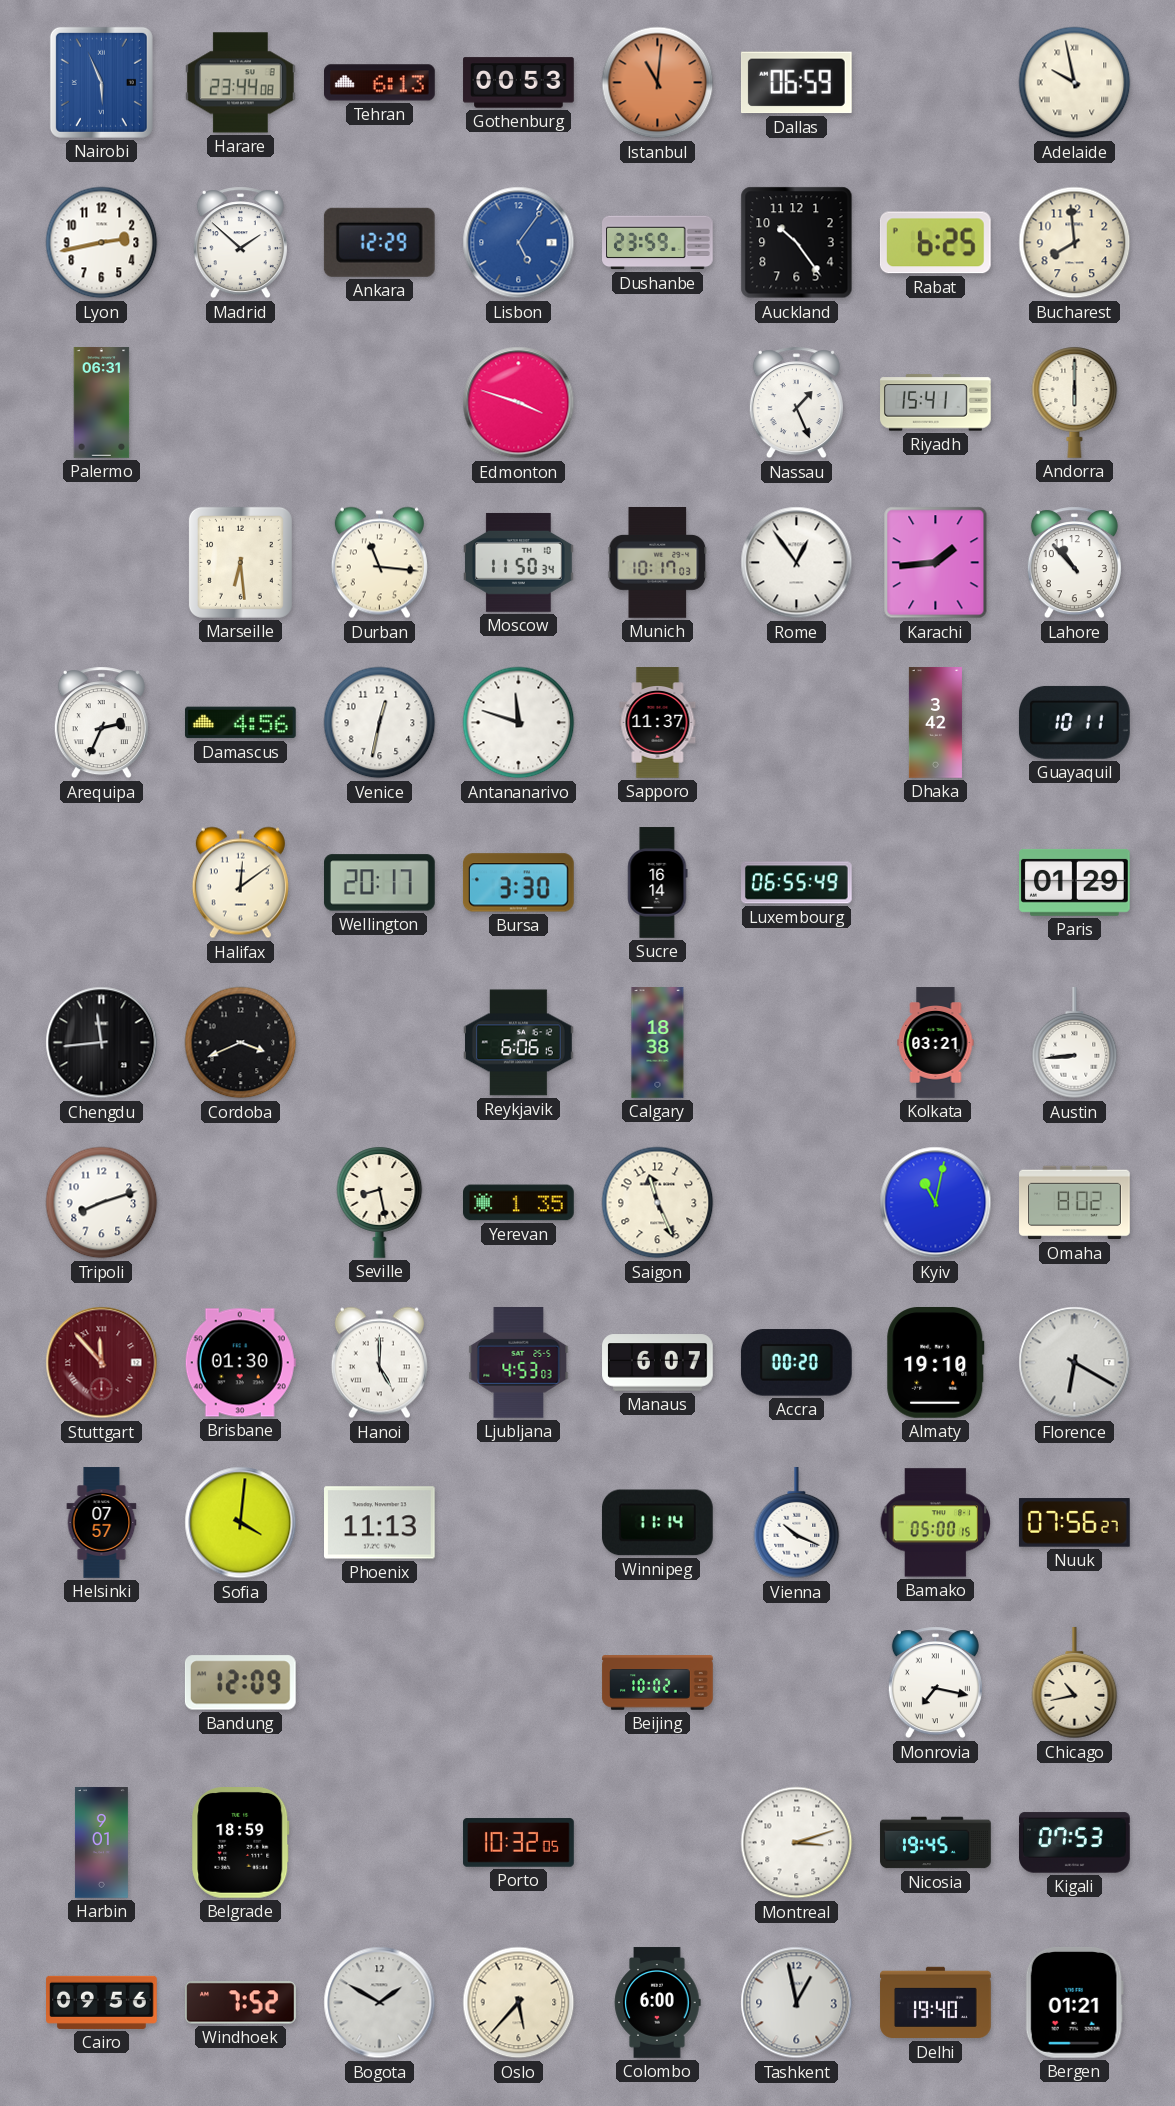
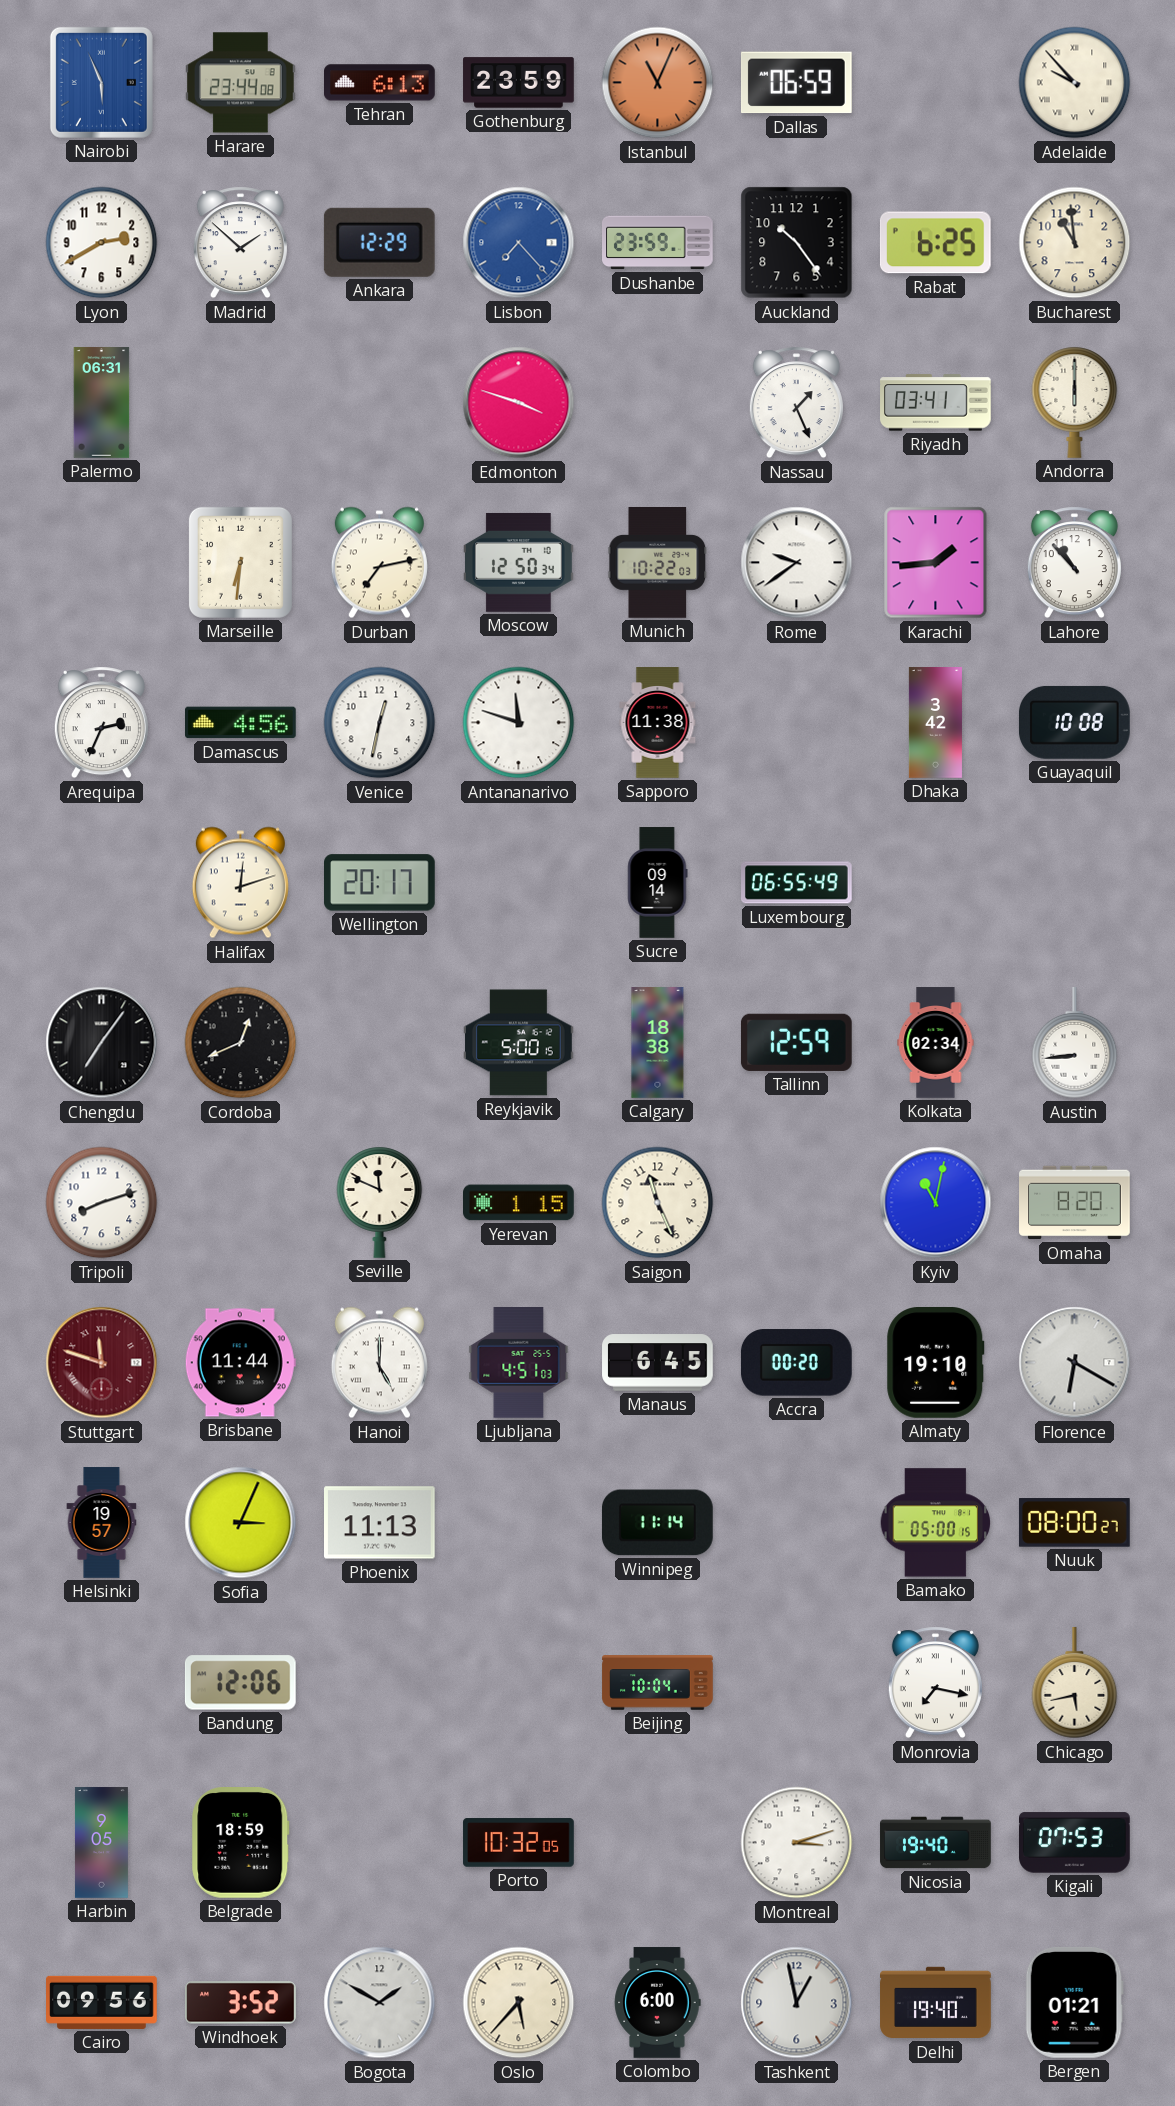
Gothenburg: 00:53 -> 23:59
Istanbul: 11:01 -> 11:04
Adelaide: 9:58 -> 9:53
Lyon: 2:43 -> 2:40
Lisbon: 5:06 -> 7:23
Bucharest: 7:59 -> 10:59
Riyadh: 15:41 -> 03:41
Marseille: 6:29 -> 6:31
Durban: 11:16 -> 7:13
Moscow: 11:50 -> 12:50
Munich: 10:17 -> 10:22
Rome: 12:54 -> 9:39
Sapporo: 11:37 -> 11:38
Guayaquil: 10:11 -> 10:08
Halifax: 12:09 -> 12:12
Bursa: 3:30 -> none
Sucre: 16:14 -> 09:14
Paris: 01:29 -> none
Chengdu: 11:44 -> 7:06
Cordoba: 3:41 -> 12:41
Reykjavik: 6:06 -> 5:00
Tallinn: none -> 12:59
Kolkata: 03:21 -> 02:34
Seville: 8:28 -> 11:49
Yerevan: 1:35 -> 1:15
Omaha: 8:02 -> 8:20
Stuttgart: 11:53 -> 11:48
Brisbane: 01:30 -> 11:44
Ljubljana: 4:53 -> 4:51
Manaus: 6:07 -> 6:45
Helsinki: 07:57 -> 19:57
Sofia: 4:01 -> 3:04
Vienna: 10:19 -> none
Nuuk: 07:56 -> 08:00
Bandung: 12:09 -> 12:06
Beijing: 10:02 -> 10:04
Chicago: 10:43 -> 5:43
Harbin: 9:01 -> 9:05
Nicosia: 19:45 -> 19:40
Windhoek: 7:52 -> 3:52
